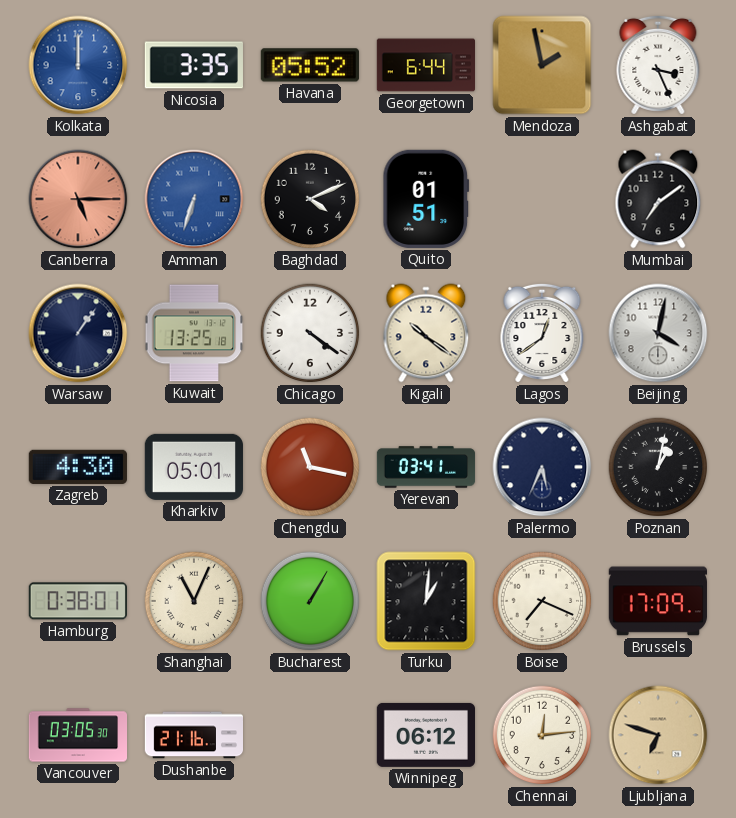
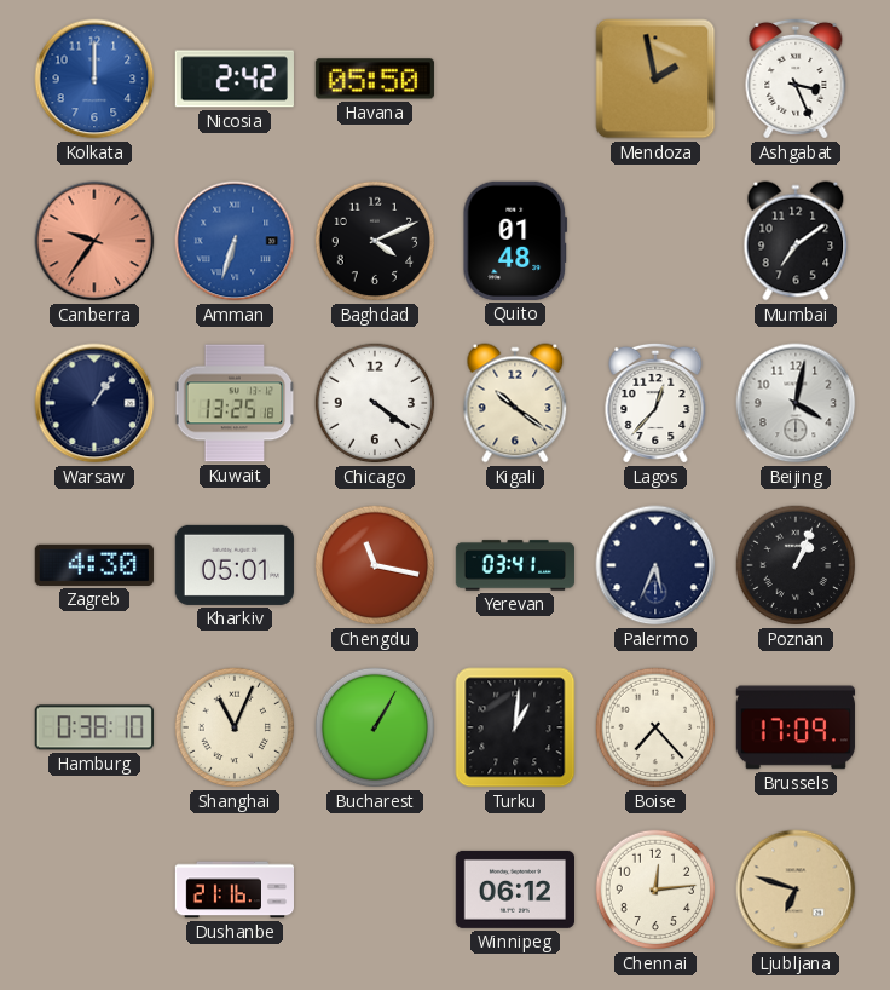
Nicosia: 3:35 -> 2:42
Havana: 05:52 -> 05:50
Georgetown: 6:44 -> none
Canberra: 5:15 -> 9:36
Quito: 01:51 -> 01:48
Lagos: 12:39 -> 12:37
Poznan: 1:02 -> 1:04
Hamburg: 0:38:01 -> 0:38:10
Boise: 7:19 -> 7:23
Vancouver: 03:05 -> none
